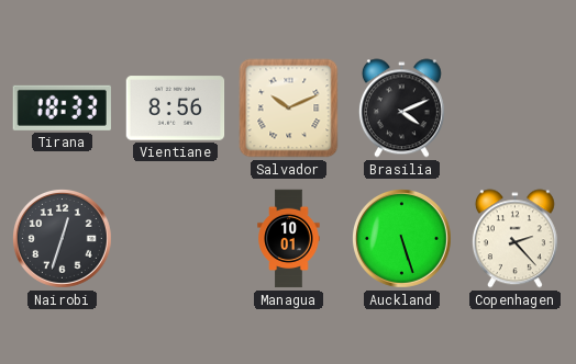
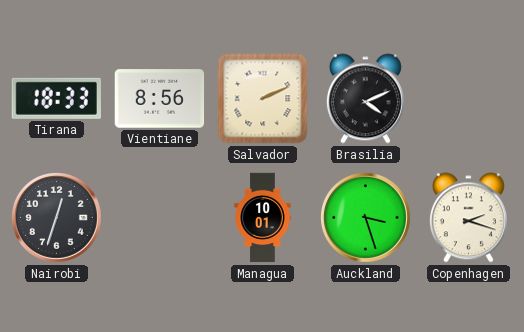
Salvador: 10:11 -> 2:11
Auckland: 5:27 -> 3:27
Copenhagen: 2:23 -> 2:18
